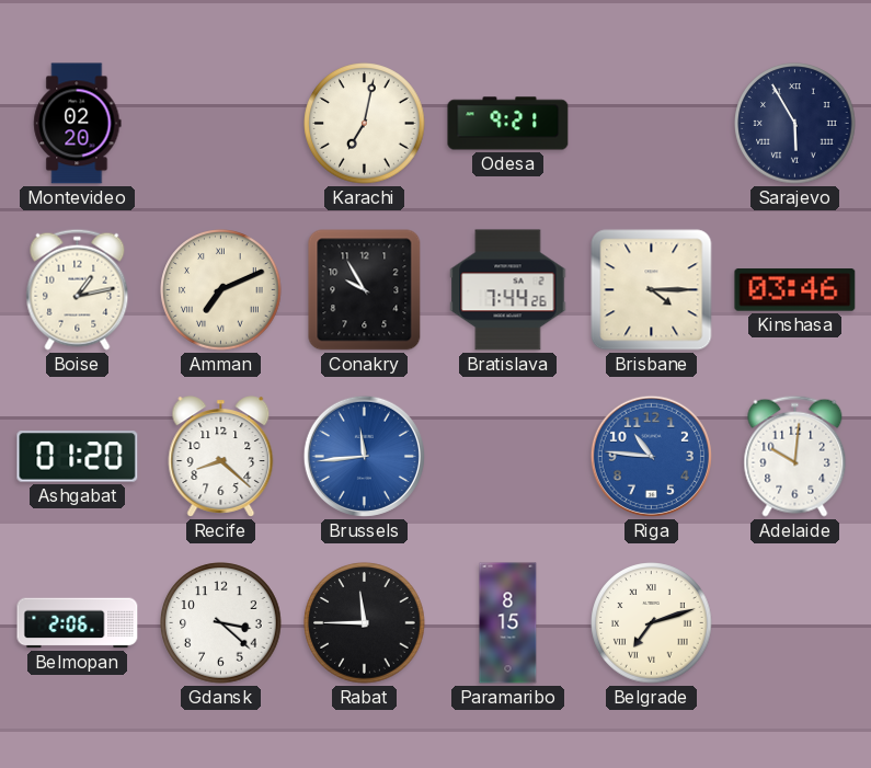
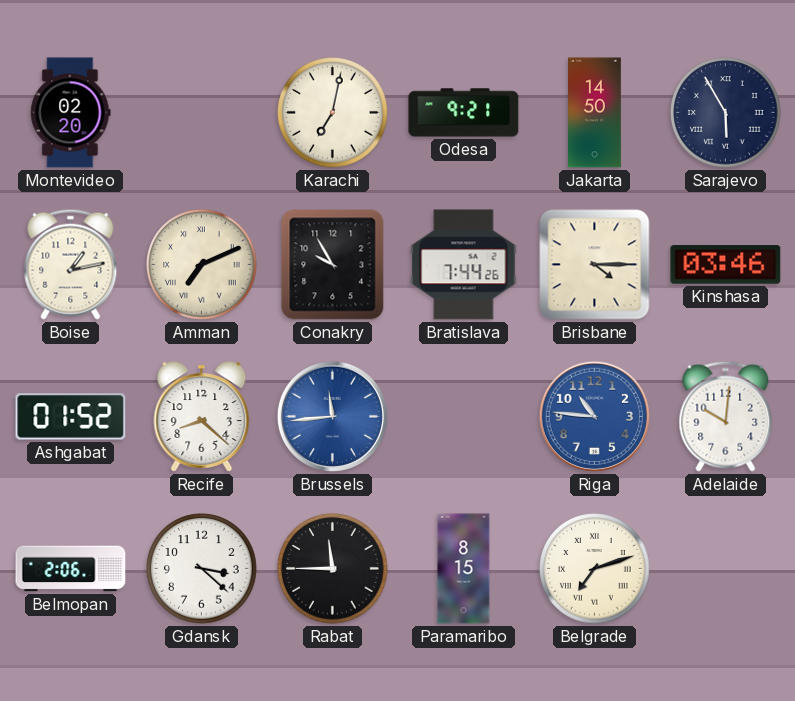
Jakarta: none -> 14:50
Ashgabat: 01:20 -> 01:52
